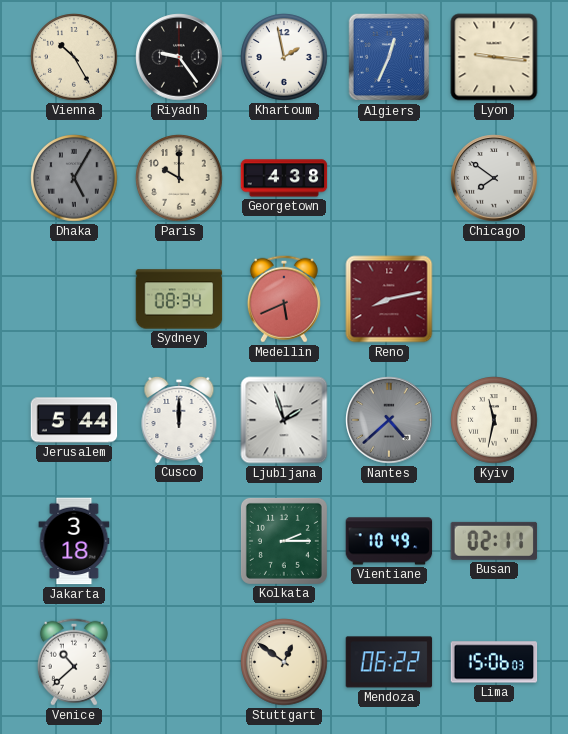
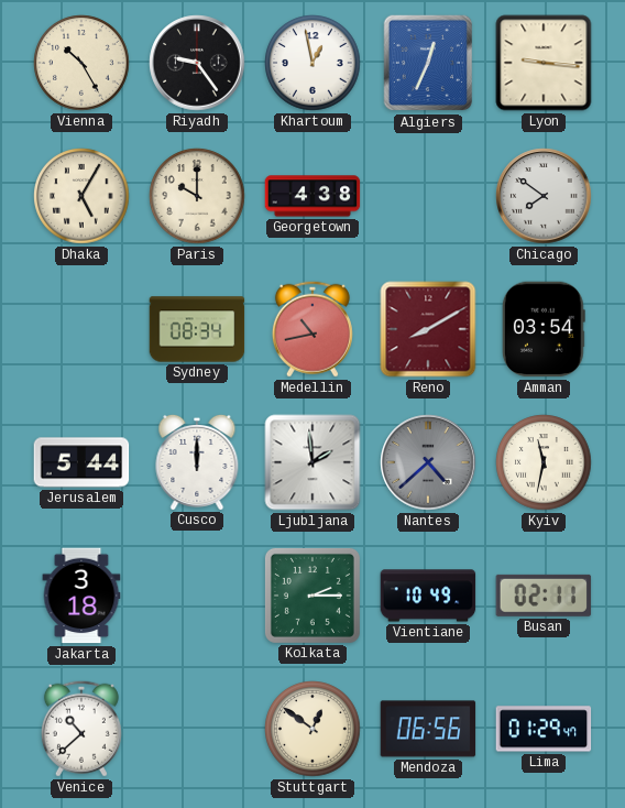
Khartoum: 1:58 -> 12:58
Dhaka dial: grey -> cream
Medellin: 5:41 -> 10:43
Reno: 8:13 -> 8:10
Amman: none -> 03:54
Ljubljana: 1:57 -> 1:59
Mendoza: 06:22 -> 06:56
Lima: 15:06 -> 01:29
